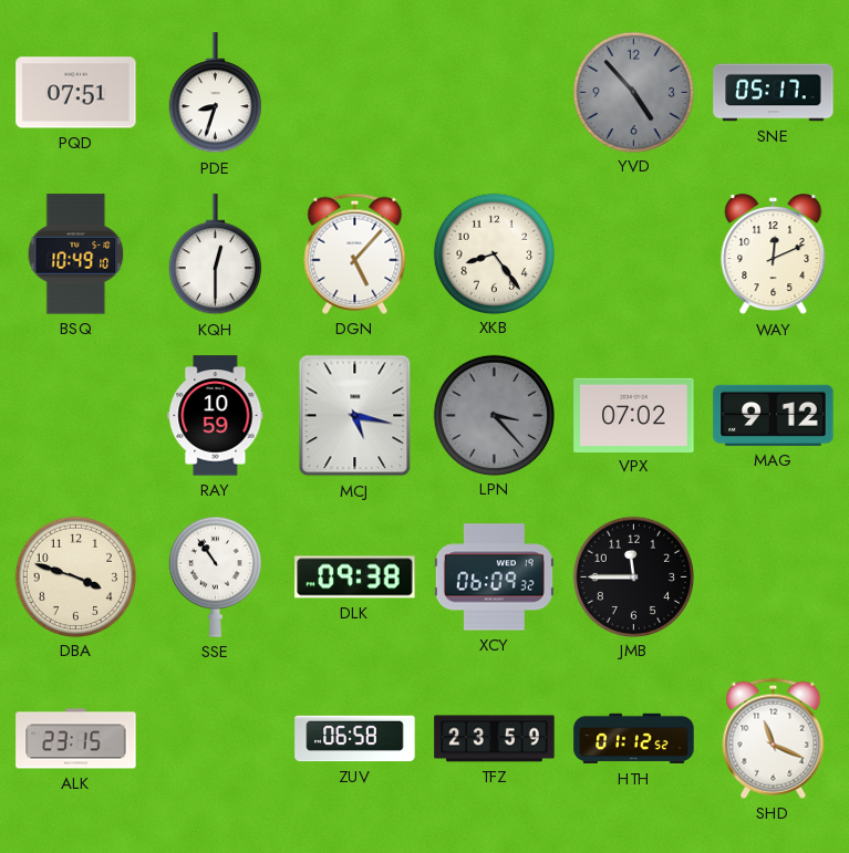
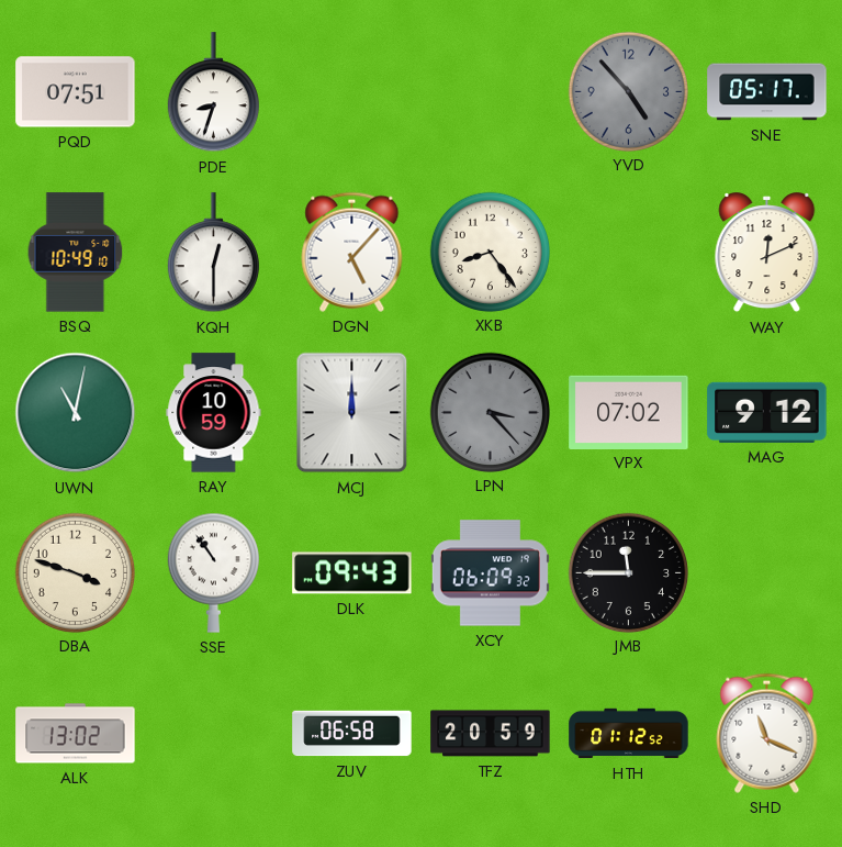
UWN: none -> 11:02
MCJ: 5:17 -> 12:00
DLK: 09:38 -> 09:43
ALK: 23:15 -> 13:02
TFZ: 23:59 -> 20:59
